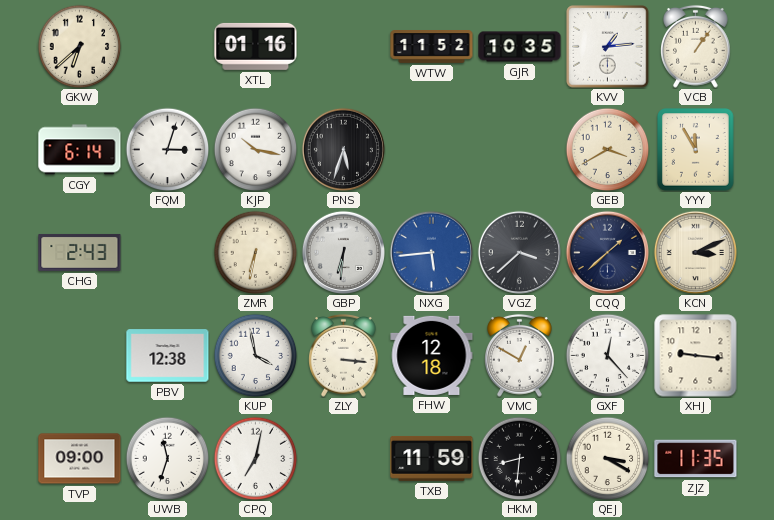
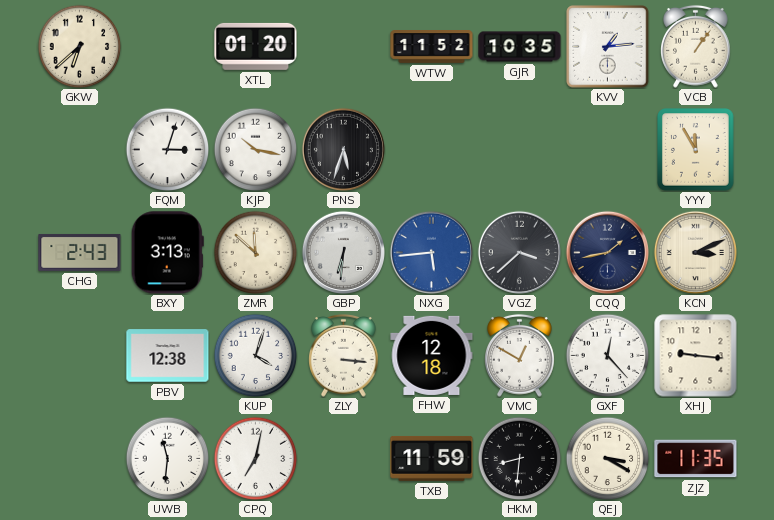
XTL: 01:16 -> 01:20
CGY: 6:14 -> none
GEB: 3:40 -> none
BXY: none -> 3:13
ZMR: 6:32 -> 11:52
CQQ: 1:38 -> 1:43
KUP: 3:58 -> 4:03
TVP: 09:00 -> none
UWB: 11:33 -> 11:31
